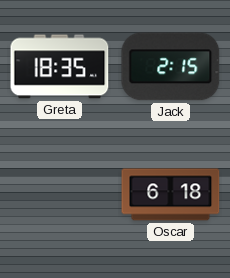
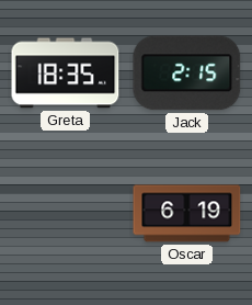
Oscar: 6:18 -> 6:19
